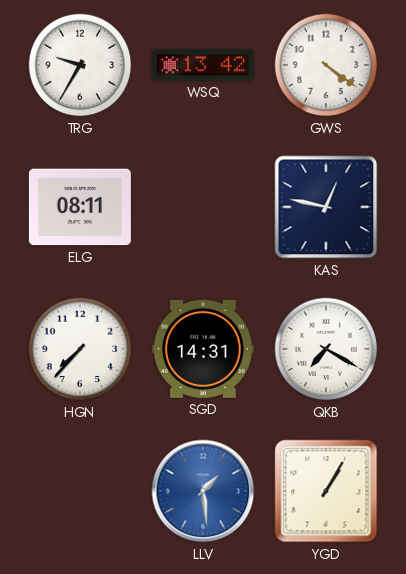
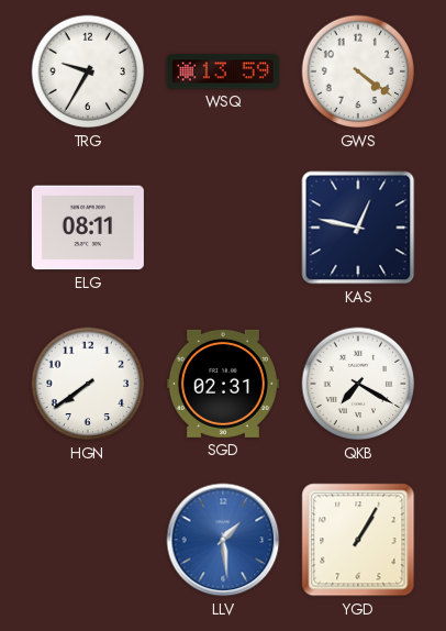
WSQ: 13:42 -> 13:59
HGN: 7:37 -> 7:39
SGD: 14:31 -> 02:31
